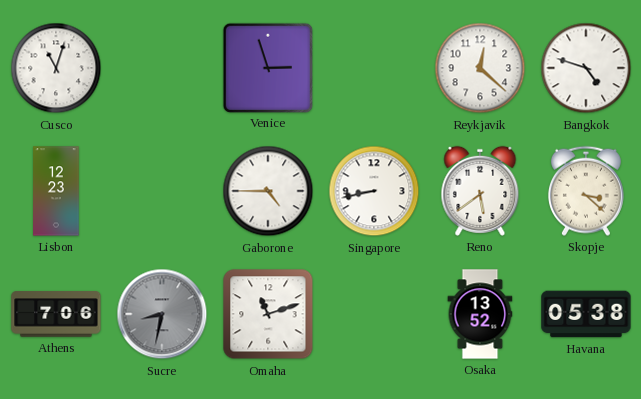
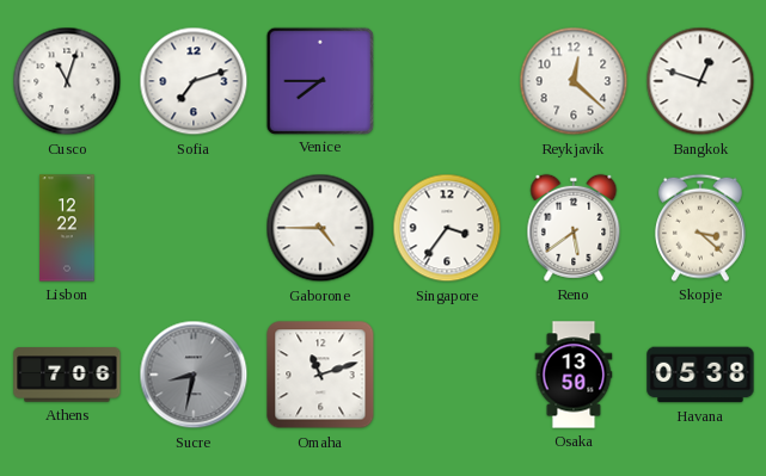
Sofia: none -> 7:12
Venice: 2:57 -> 7:45
Bangkok: 4:48 -> 12:48
Lisbon: 12:23 -> 12:22
Singapore: 8:43 -> 3:36
Osaka: 13:52 -> 13:50
